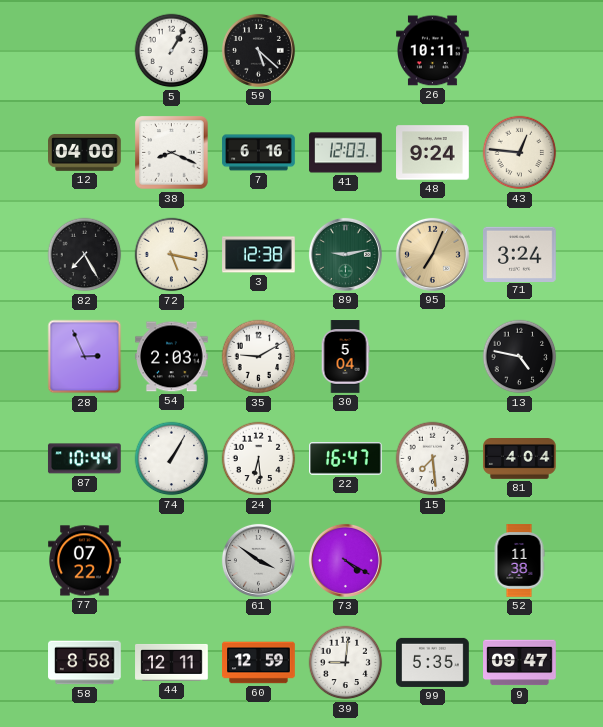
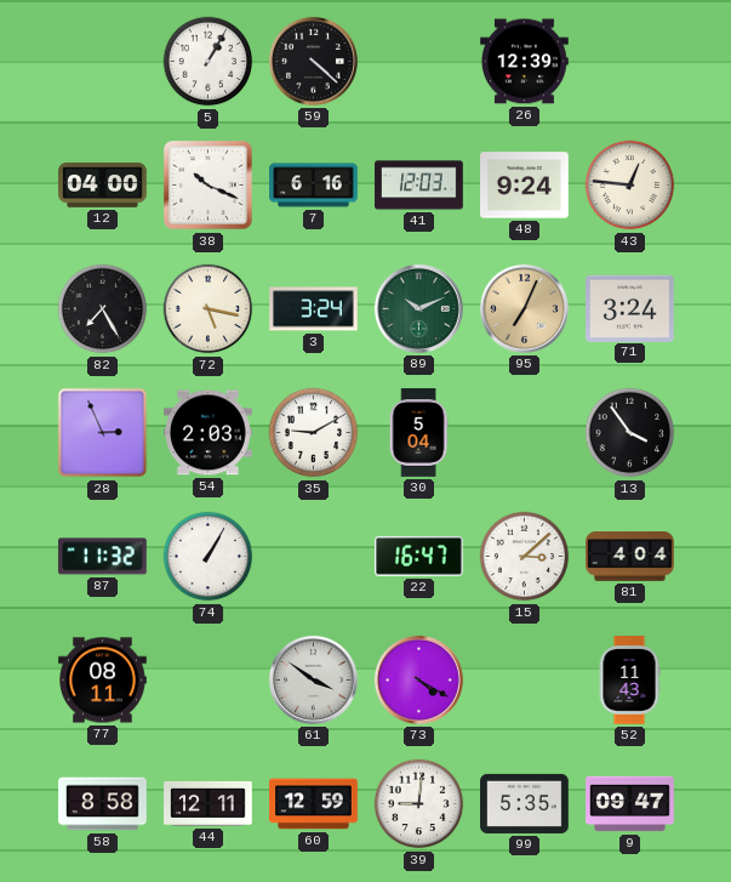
59: 5:22 -> 4:22
26: 10:11 -> 12:39
38: 8:19 -> 10:19
3: 12:38 -> 3:24
89: 9:13 -> 10:11
13: 4:47 -> 3:54
87: 10:44 -> 11:32
24: 6:29 -> none
15: 7:29 -> 3:08
77: 07:22 -> 08:11
52: 11:38 -> 11:43
